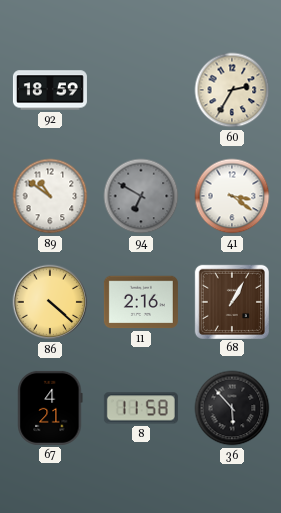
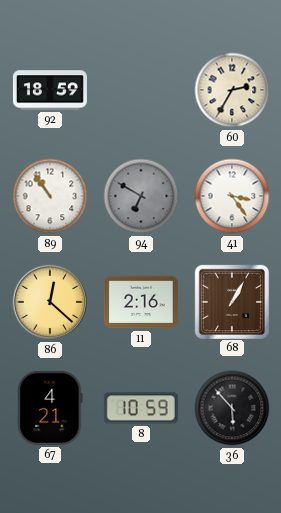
89: 10:51 -> 10:54
41: 3:21 -> 3:24
86: 4:22 -> 12:22
8: 11:58 -> 10:59
